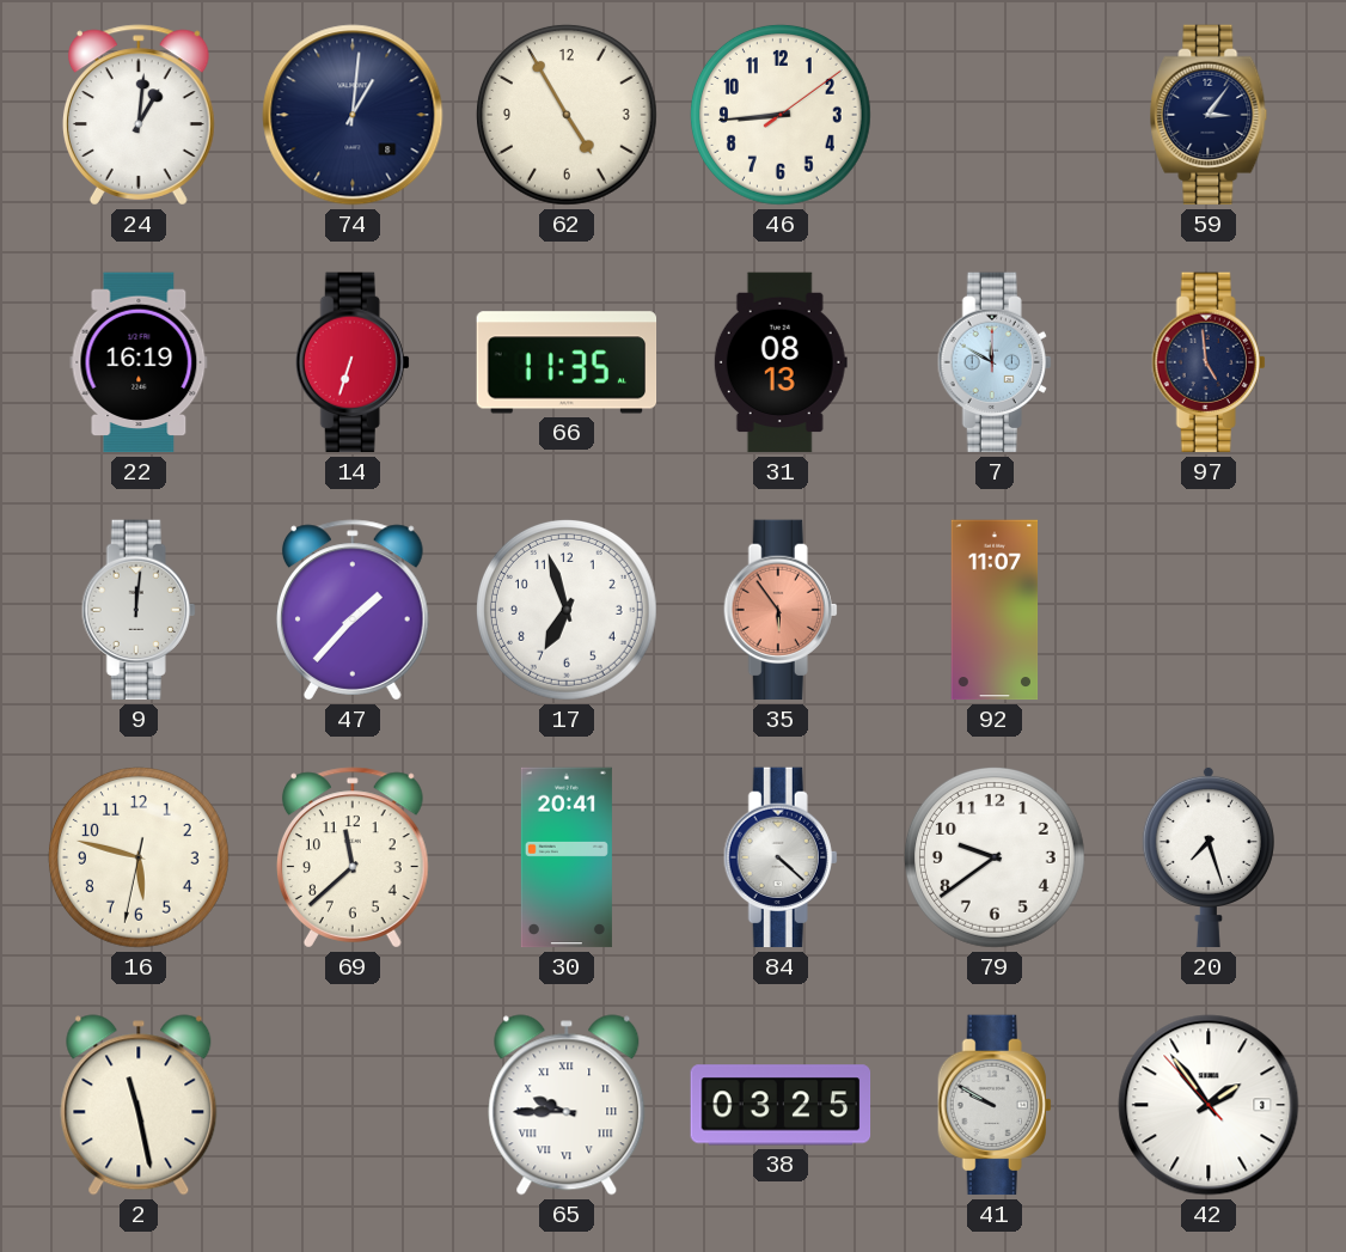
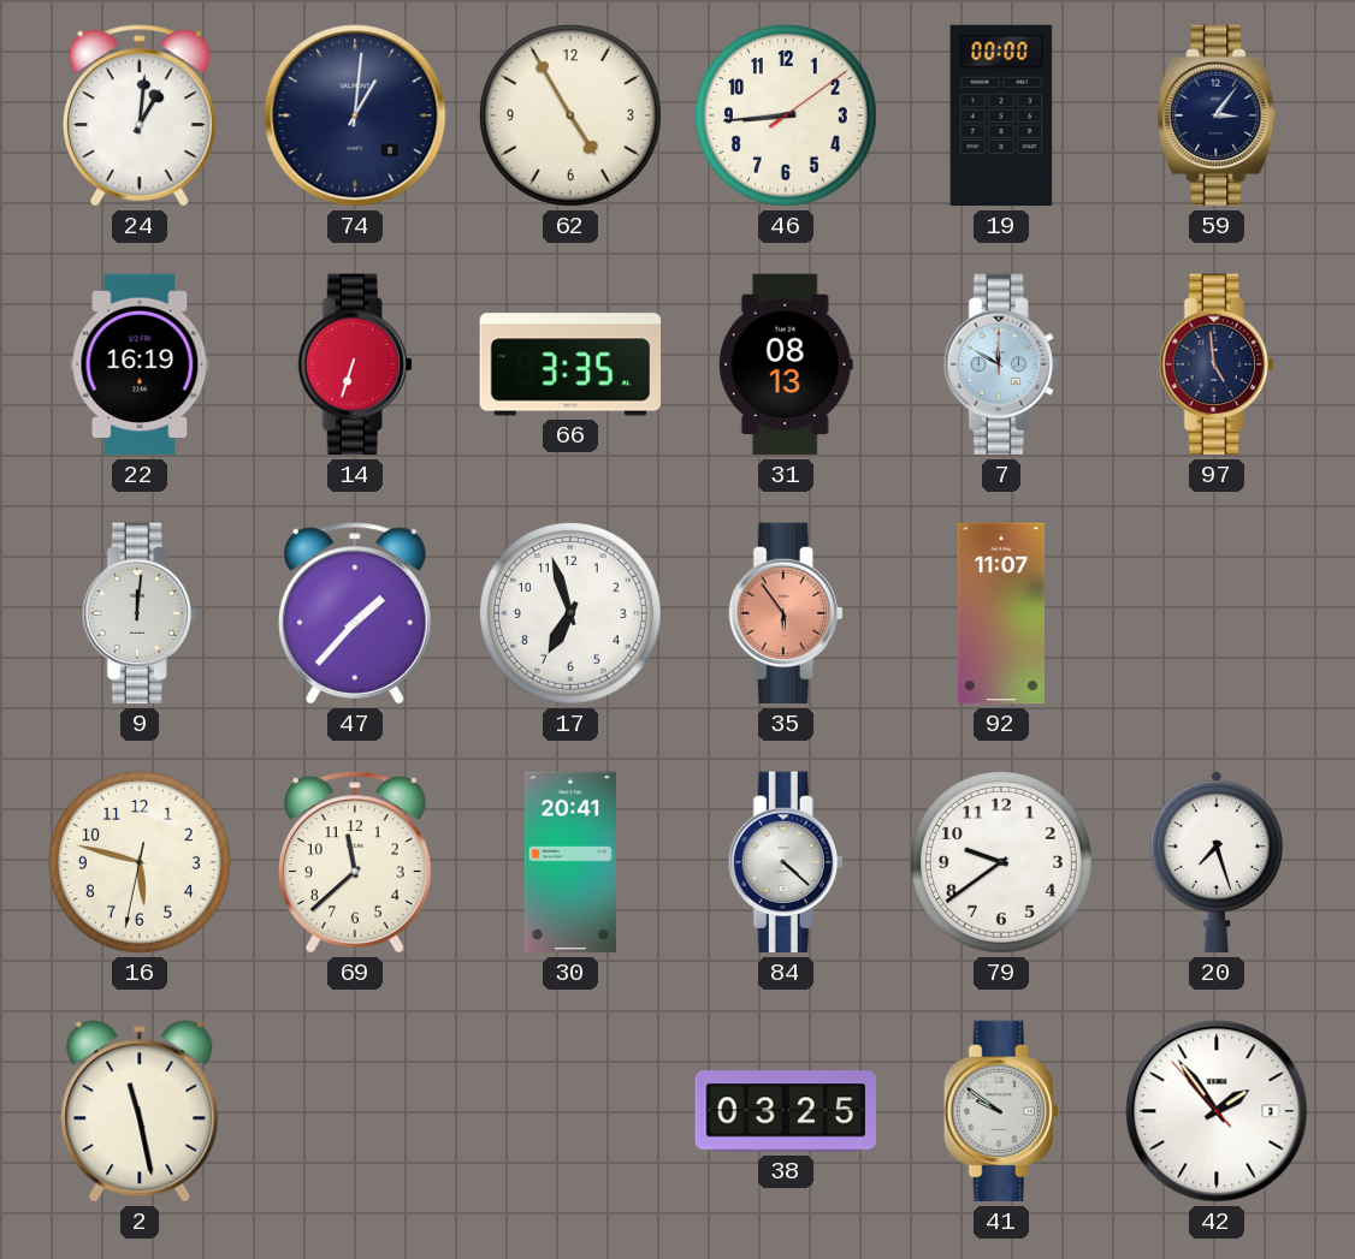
19: none -> 00:00
66: 11:35 -> 3:35
65: 9:45 -> none
41: 9:50 -> 9:51
